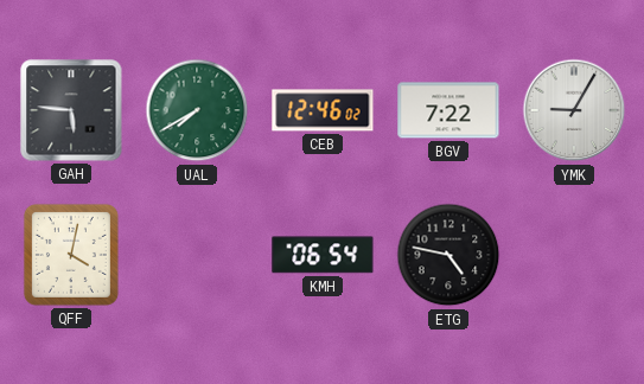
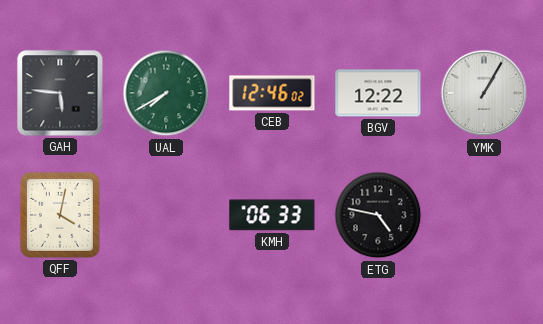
BGV: 7:22 -> 12:22
YMK: 9:05 -> 1:05
KMH: 06:54 -> 06:33
